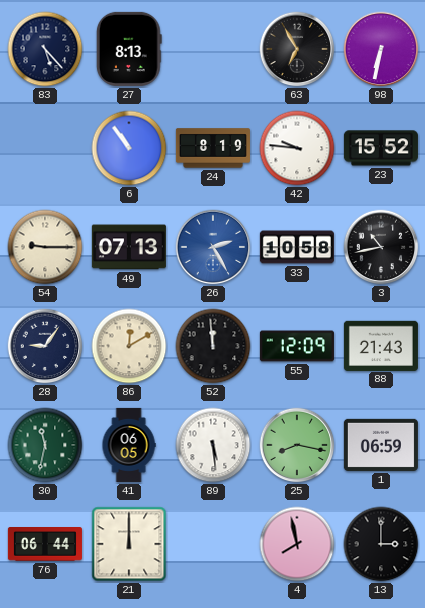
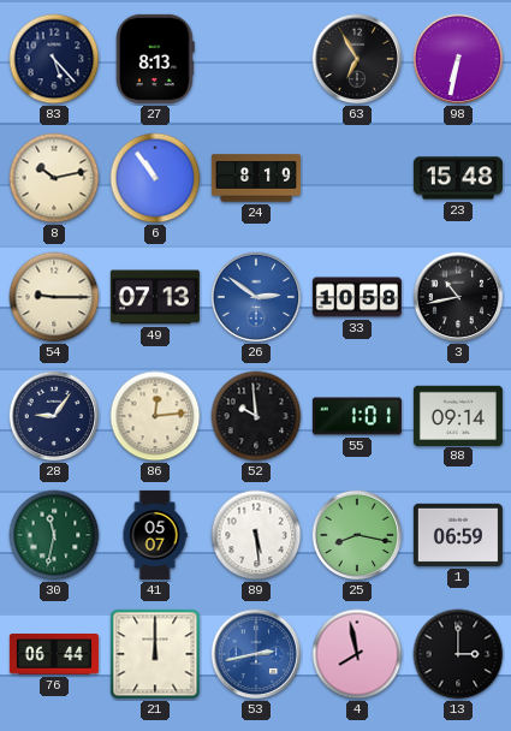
8: none -> 10:13
42: 9:46 -> none
23: 15:52 -> 15:48
26: 2:25 -> 2:51
86: 12:10 -> 12:14
52: 11:59 -> 9:59
55: 12:09 -> 1:01
88: 21:43 -> 09:14
41: 06:05 -> 05:07
53: none -> 2:43
